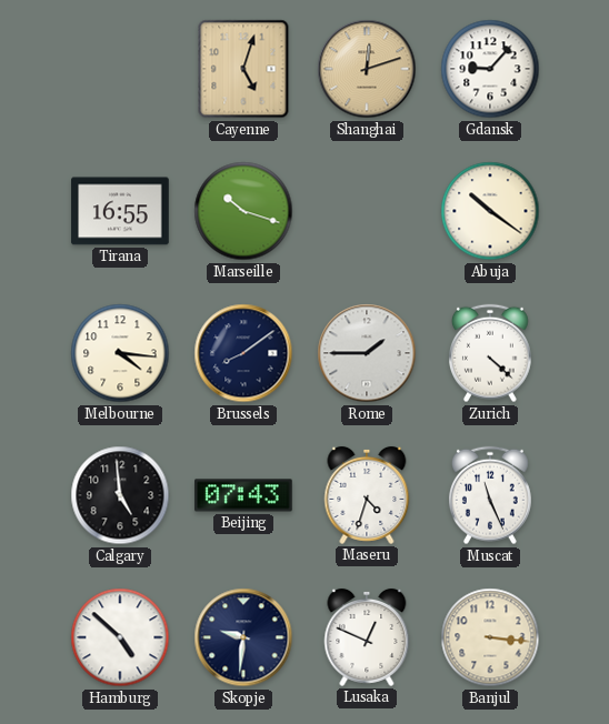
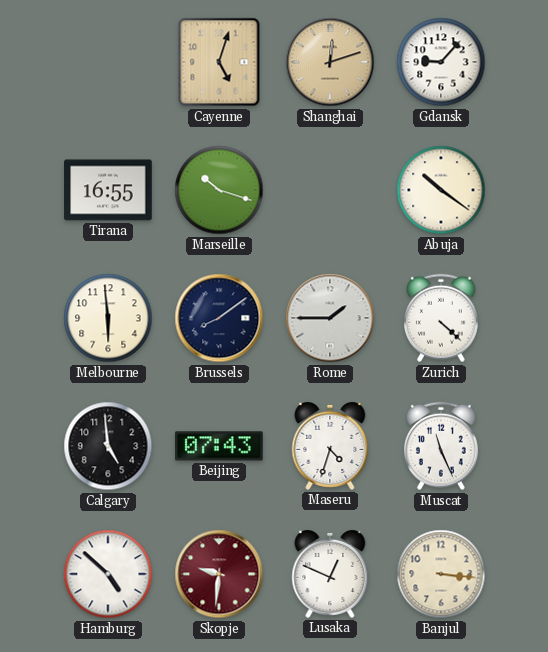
Melbourne: 4:16 -> 5:59
Skopje dial: navy -> burgundy
